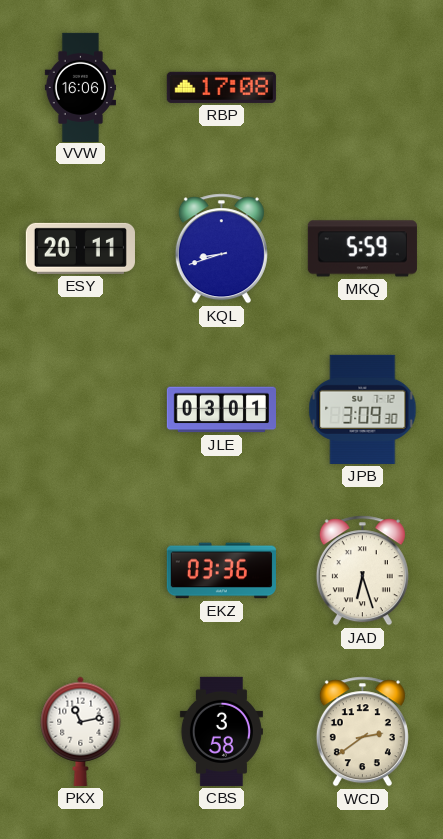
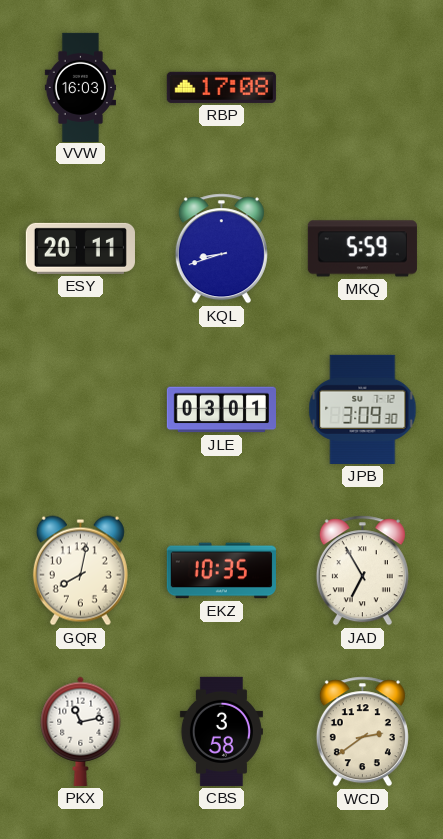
VVW: 16:06 -> 16:03
GQR: none -> 8:02
EKZ: 03:36 -> 10:35
JAD: 6:27 -> 6:55
